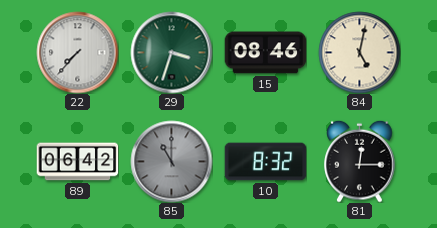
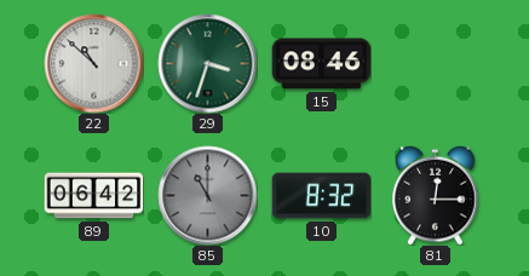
22: 7:37 -> 10:52
84: 5:02 -> none
